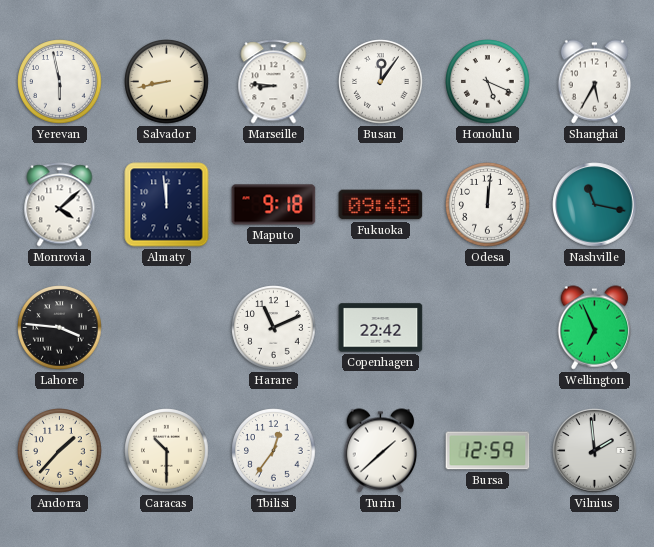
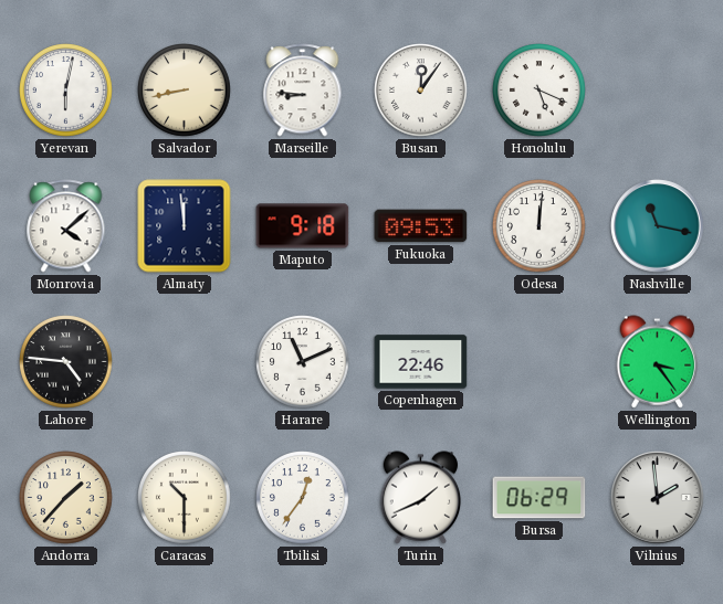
Yerevan: 5:58 -> 6:02
Shanghai: 5:35 -> none
Fukuoka: 09:48 -> 09:53
Lahore: 3:46 -> 4:46
Copenhagen: 22:42 -> 22:46
Wellington: 6:56 -> 3:24
Turin: 1:38 -> 1:41
Bursa: 12:59 -> 06:29
